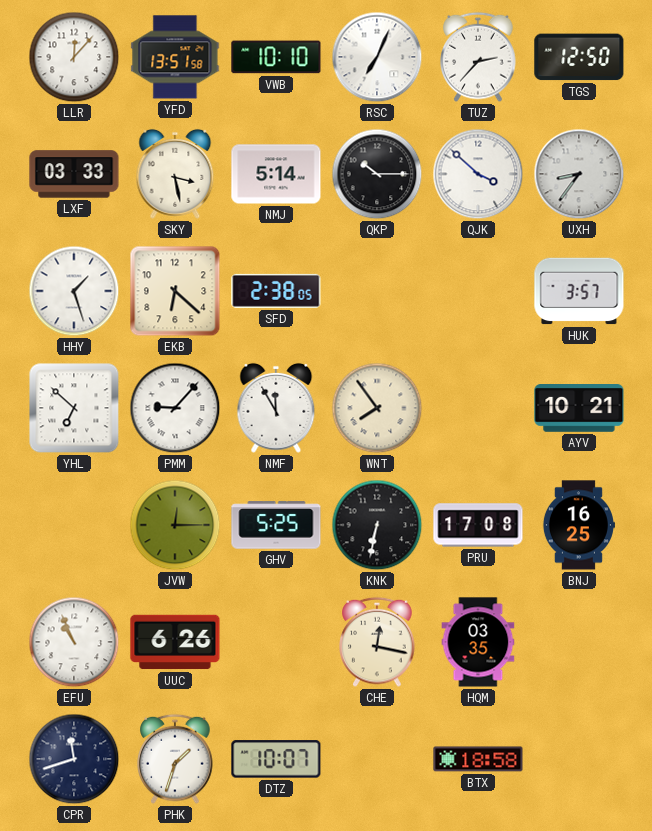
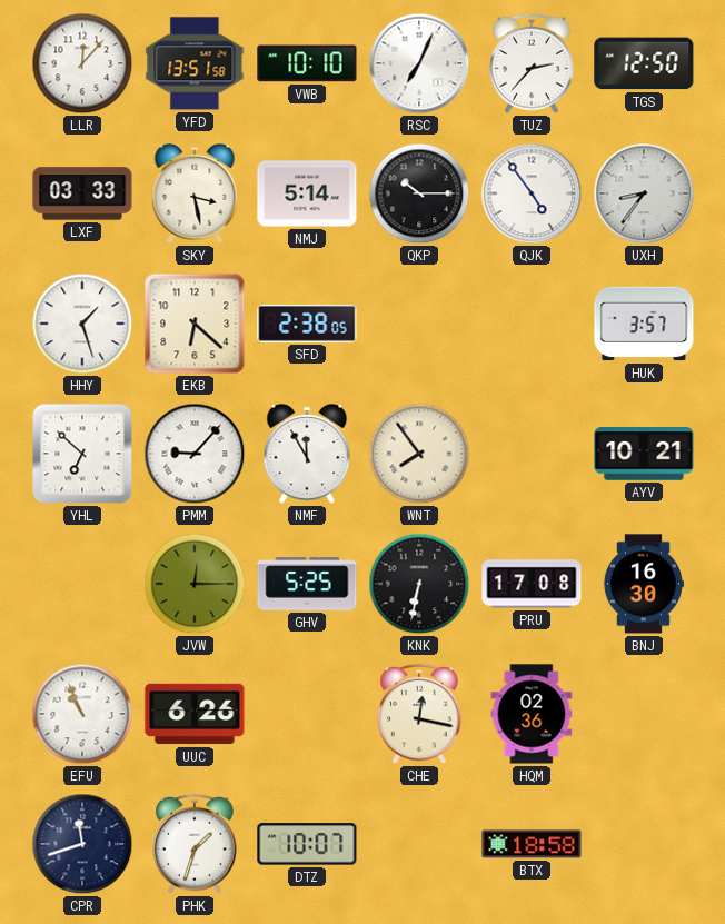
QJK: 3:52 -> 4:54
BNJ: 16:25 -> 16:30
HQM: 03:35 -> 02:36
